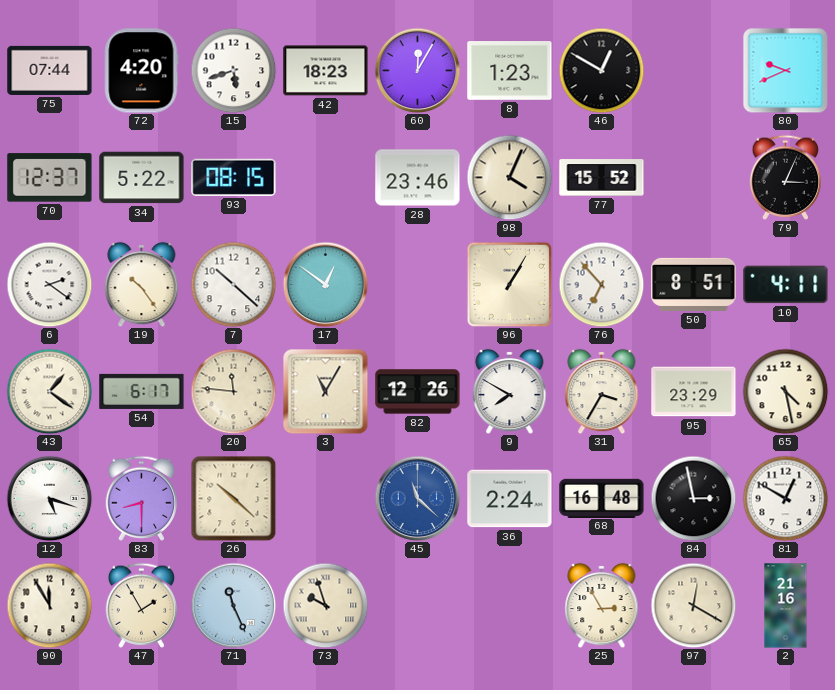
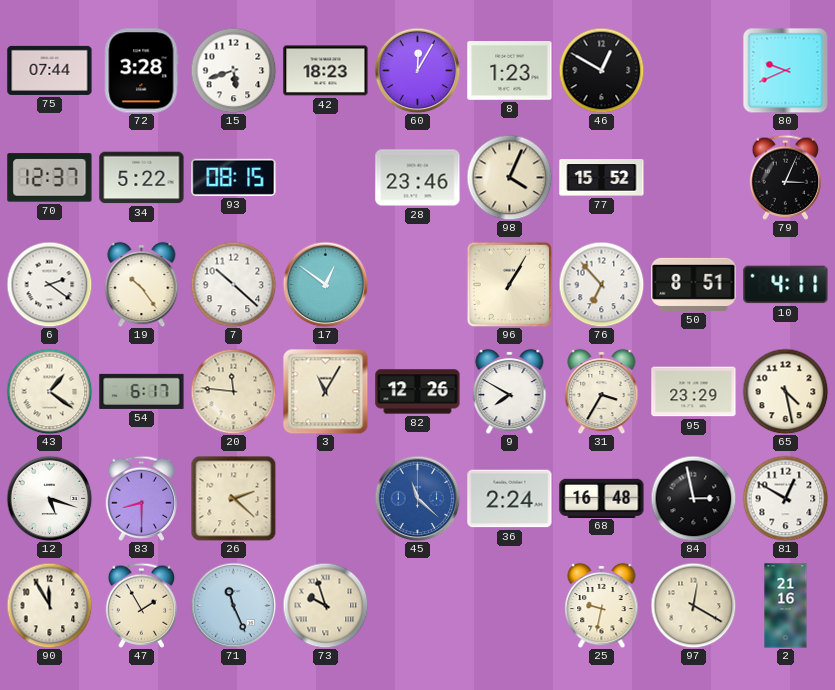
72: 4:20 -> 3:28
26: 10:22 -> 2:22
25: 2:55 -> 9:32
